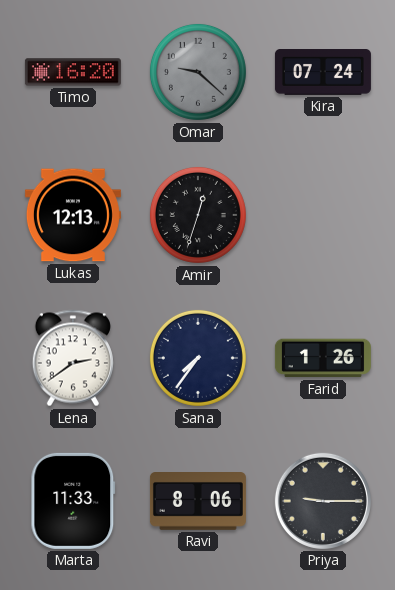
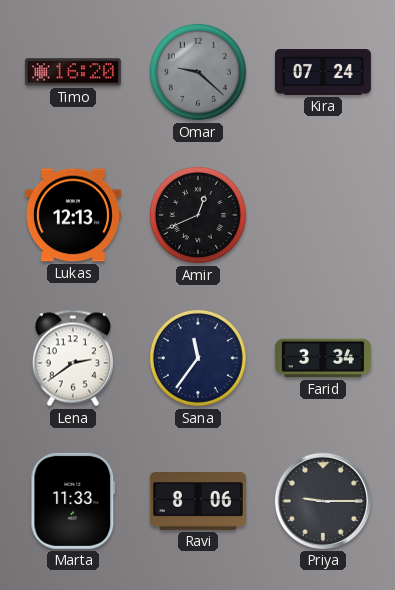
Amir: 12:33 -> 12:41
Sana: 7:36 -> 11:36
Farid: 1:26 -> 3:34
